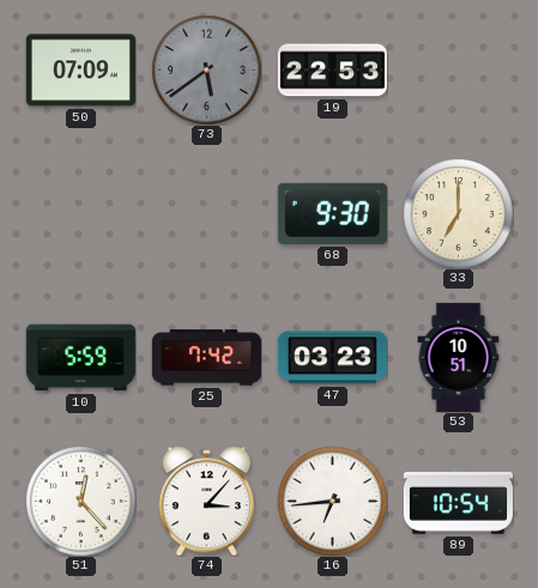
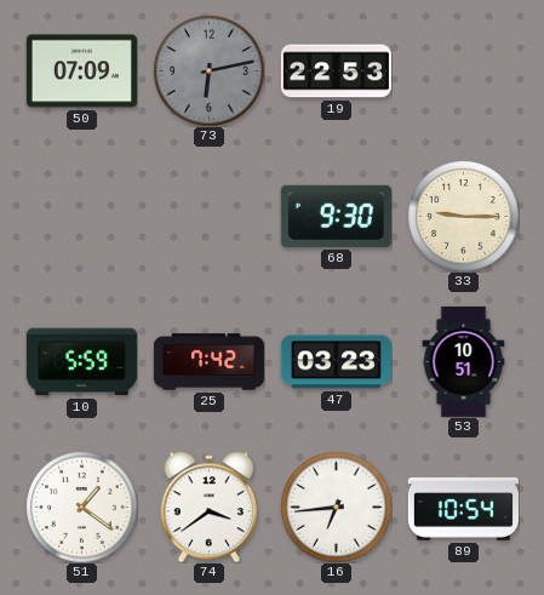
73: 5:39 -> 6:13
33: 7:00 -> 9:15
51: 12:23 -> 1:21
74: 3:07 -> 3:39
